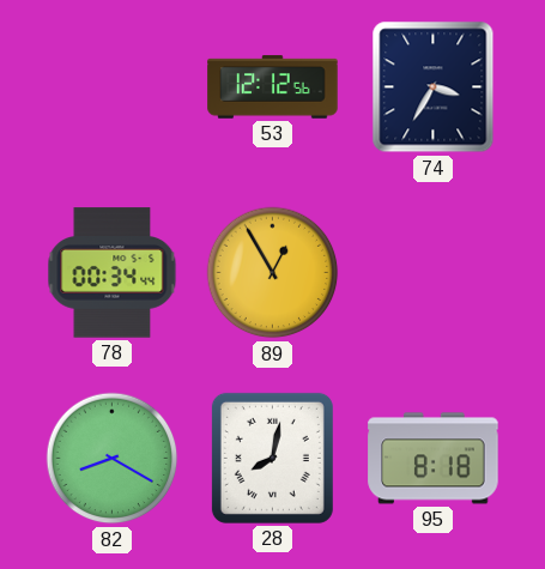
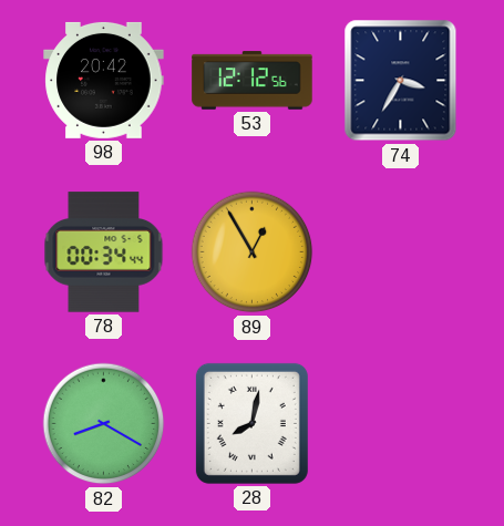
98: none -> 20:42
95: 8:18 -> none
